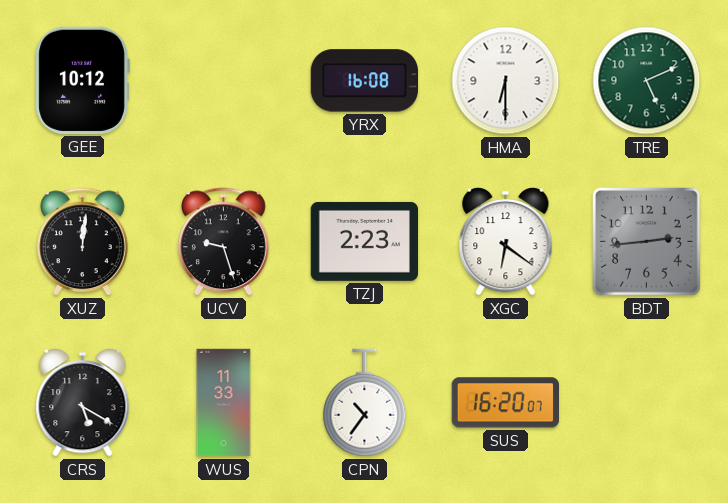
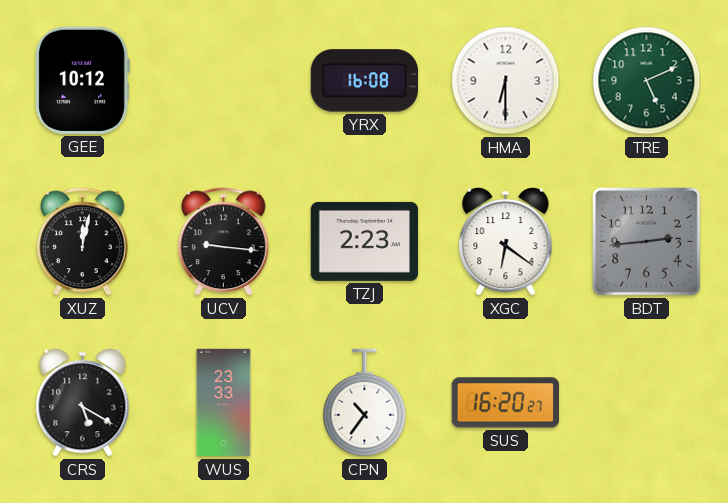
XUZ: 12:01 -> 12:02
UCV: 9:27 -> 9:16
WUS: 11:33 -> 23:33
SUS: 16:20:07 -> 16:20:27
